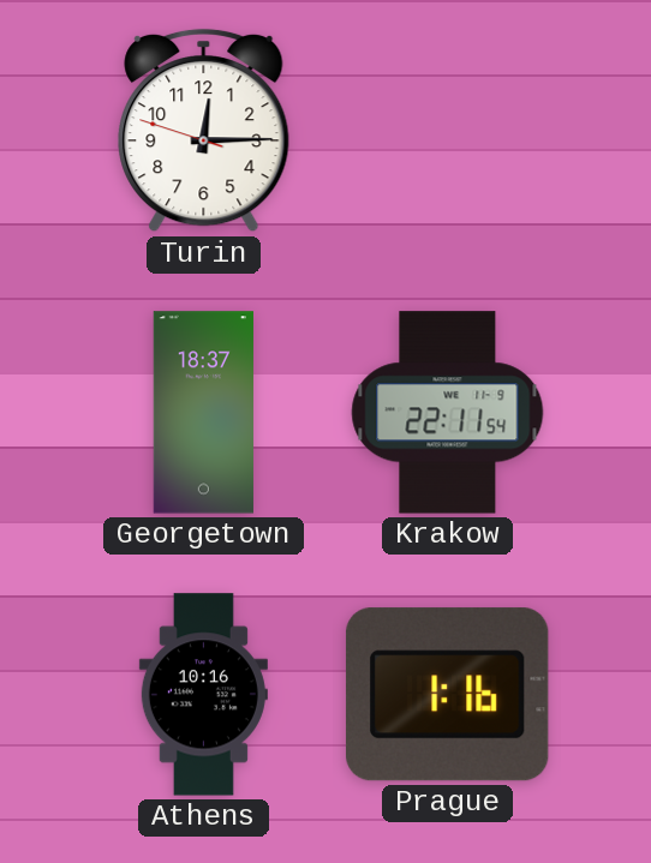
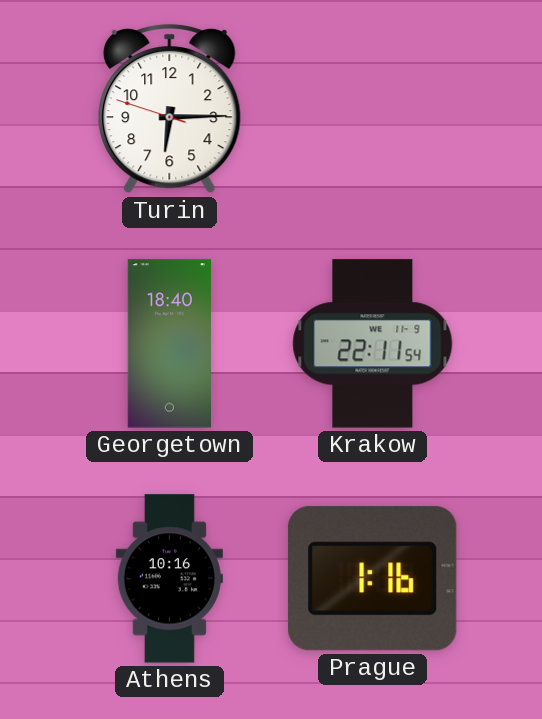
Turin: 12:14 -> 6:14
Georgetown: 18:37 -> 18:40
